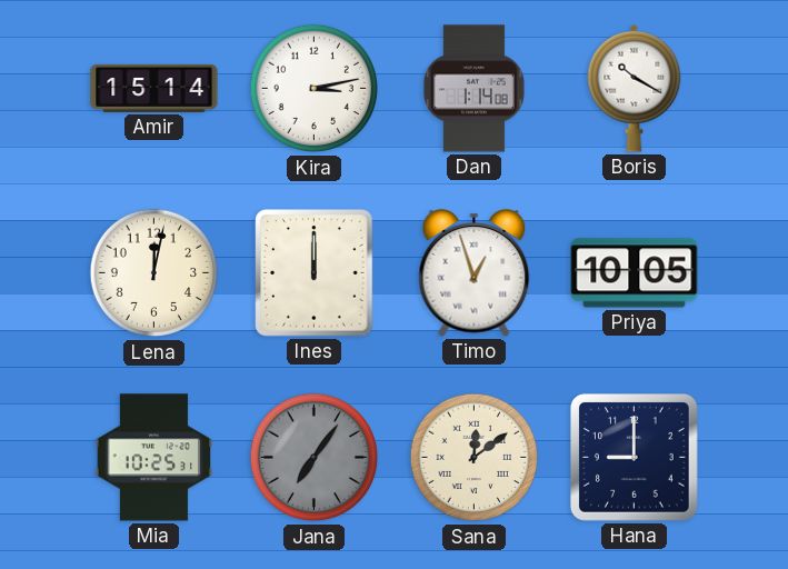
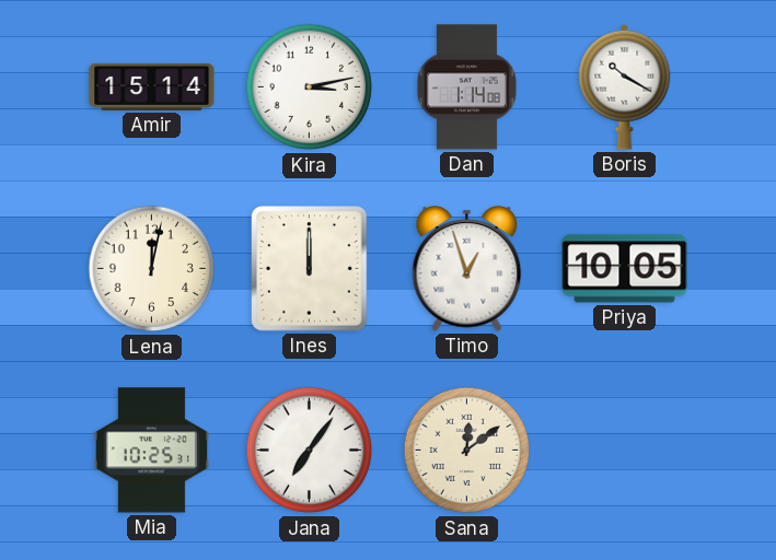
Jana dial: grey -> white
Hana: 9:00 -> none
